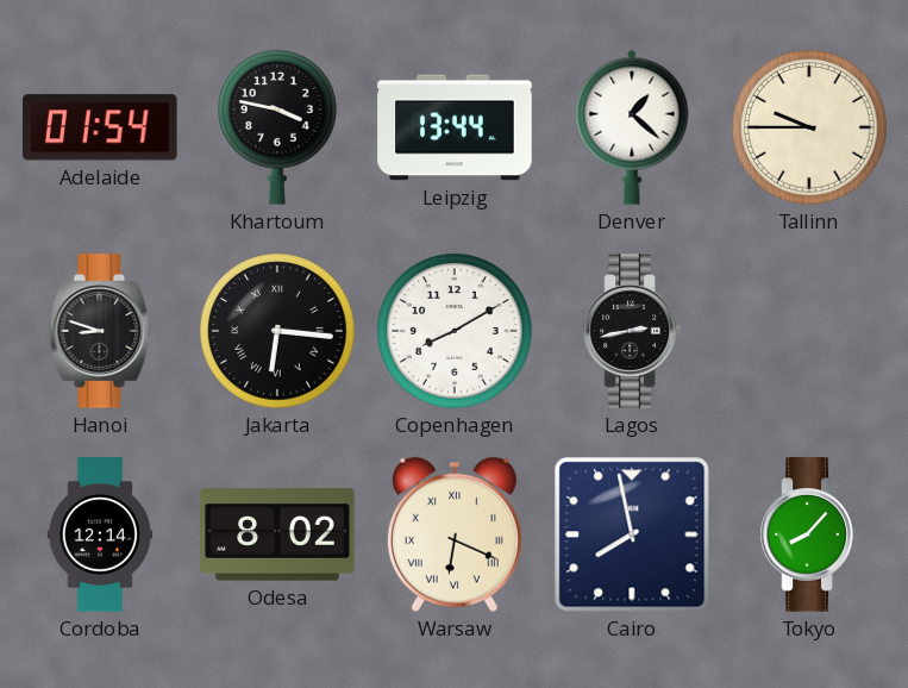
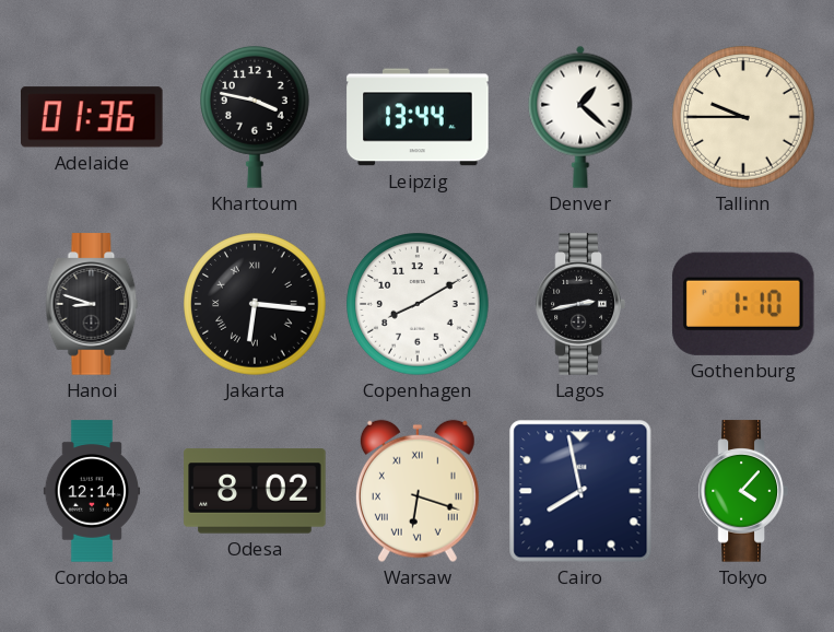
Adelaide: 01:54 -> 01:36
Gothenburg: none -> 1:10
Warsaw: 6:19 -> 6:18
Tokyo: 8:07 -> 4:07
